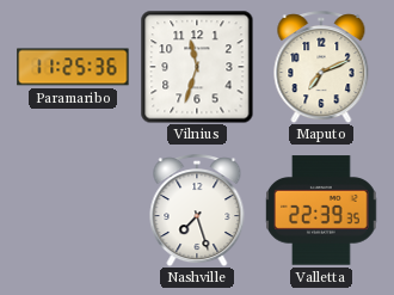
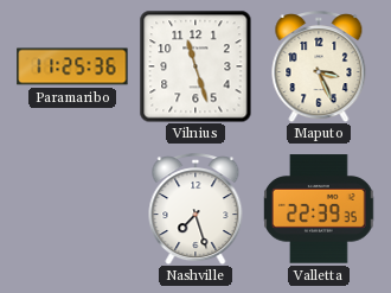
Vilnius: 11:33 -> 11:27
Maputo: 7:11 -> 3:26
